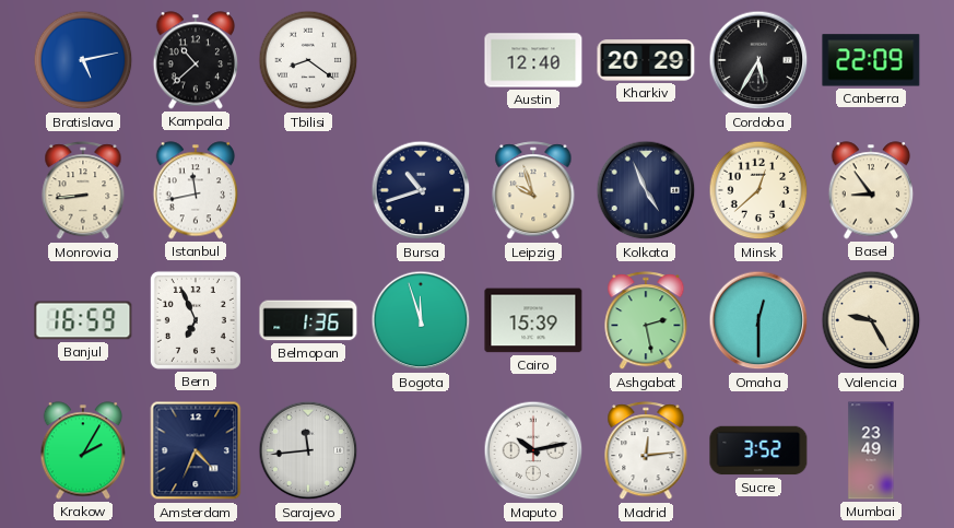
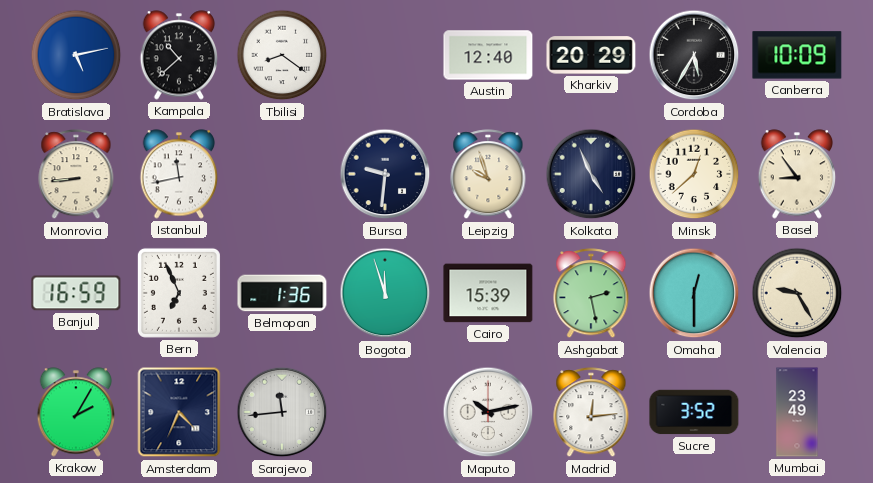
Canberra: 22:09 -> 10:09
Bursa: 10:42 -> 9:31
